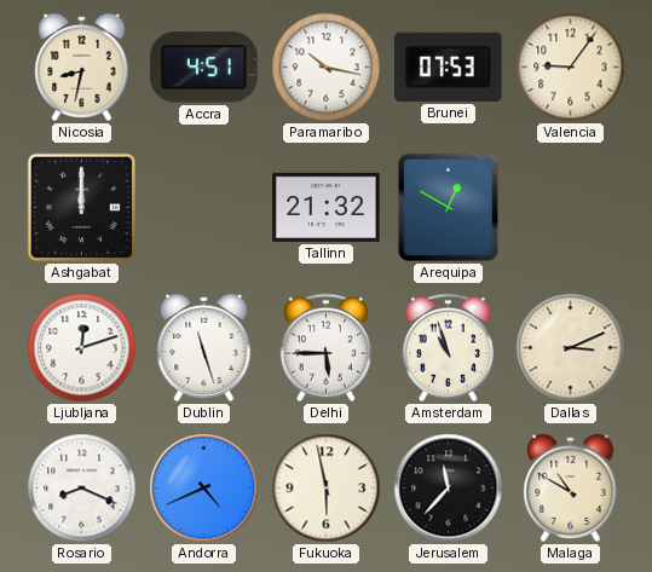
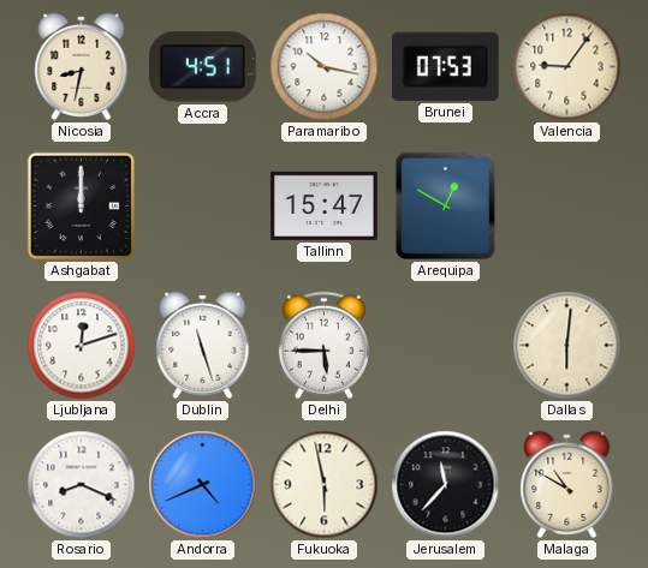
Tallinn: 21:32 -> 15:47
Amsterdam: 10:57 -> none
Dallas: 3:11 -> 6:01
